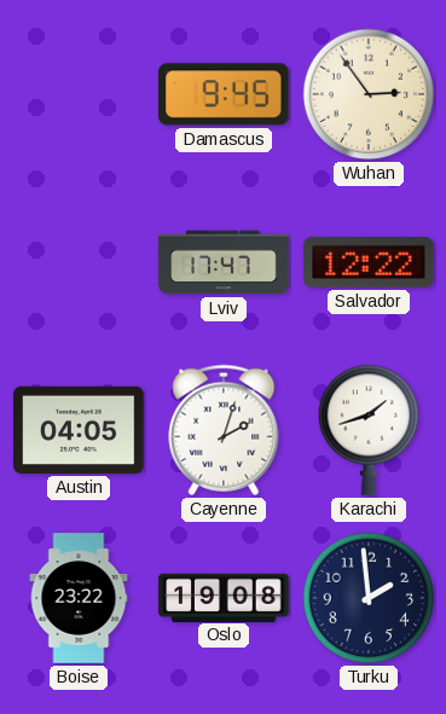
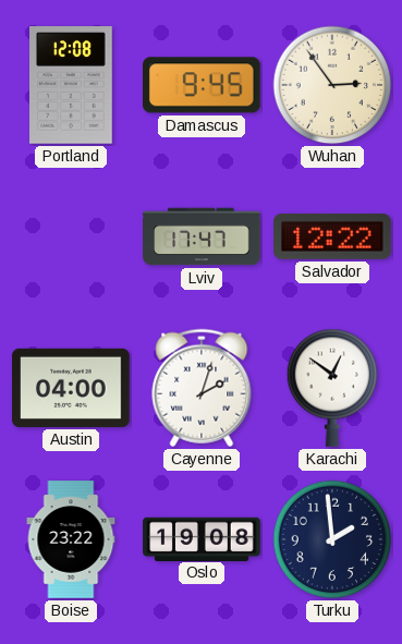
Portland: none -> 12:08
Austin: 04:05 -> 04:00
Karachi: 1:42 -> 12:51
